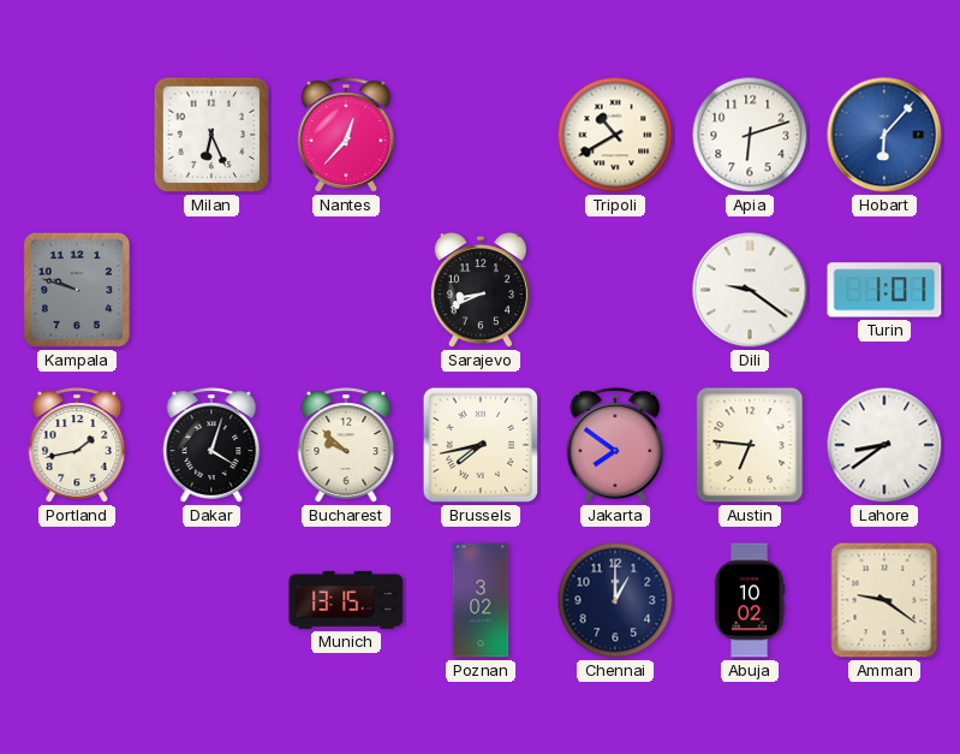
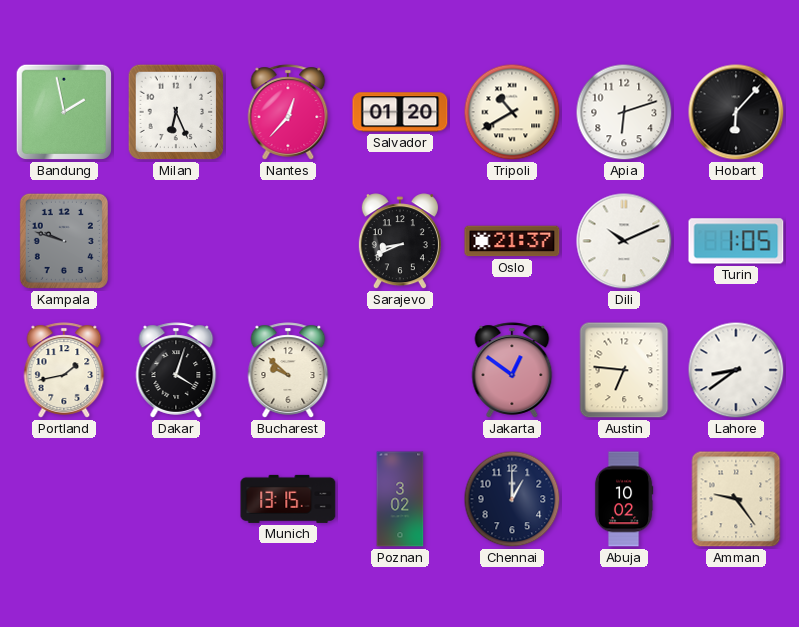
Bandung: none -> 1:58
Salvador: none -> 01:20
Hobart dial: blue -> black
Oslo: none -> 21:37
Dili: 9:21 -> 10:11
Turin: 1:01 -> 1:05
Brussels: 7:43 -> none
Jakarta: 7:51 -> 12:51
Amman: 9:21 -> 9:24
